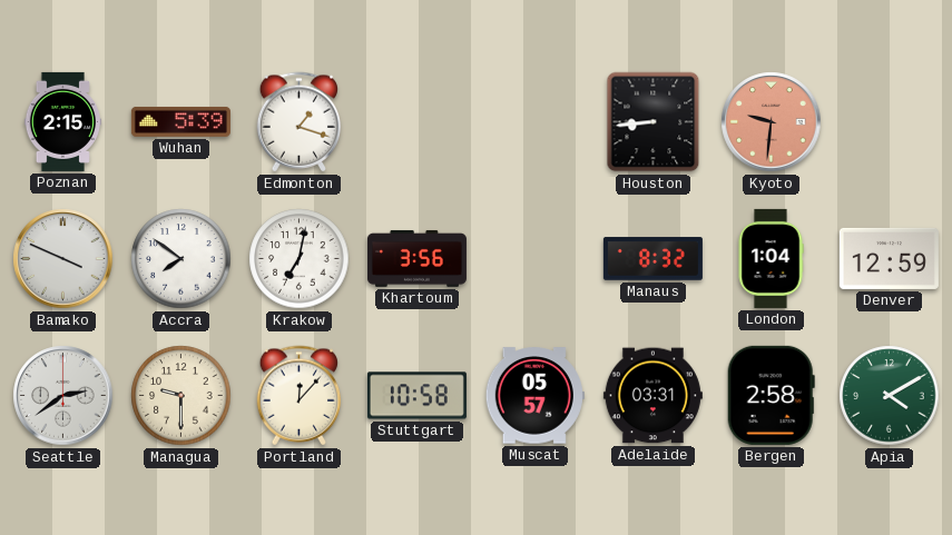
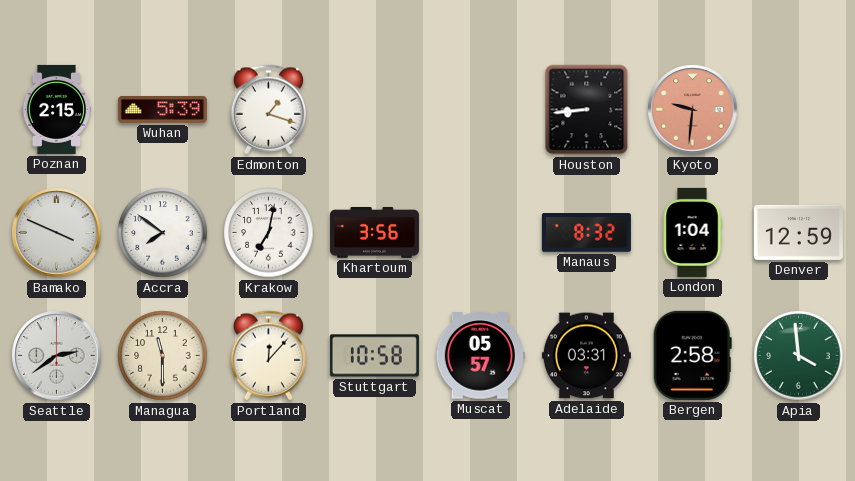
Managua: 9:30 -> 11:30
Apia: 4:10 -> 3:59
